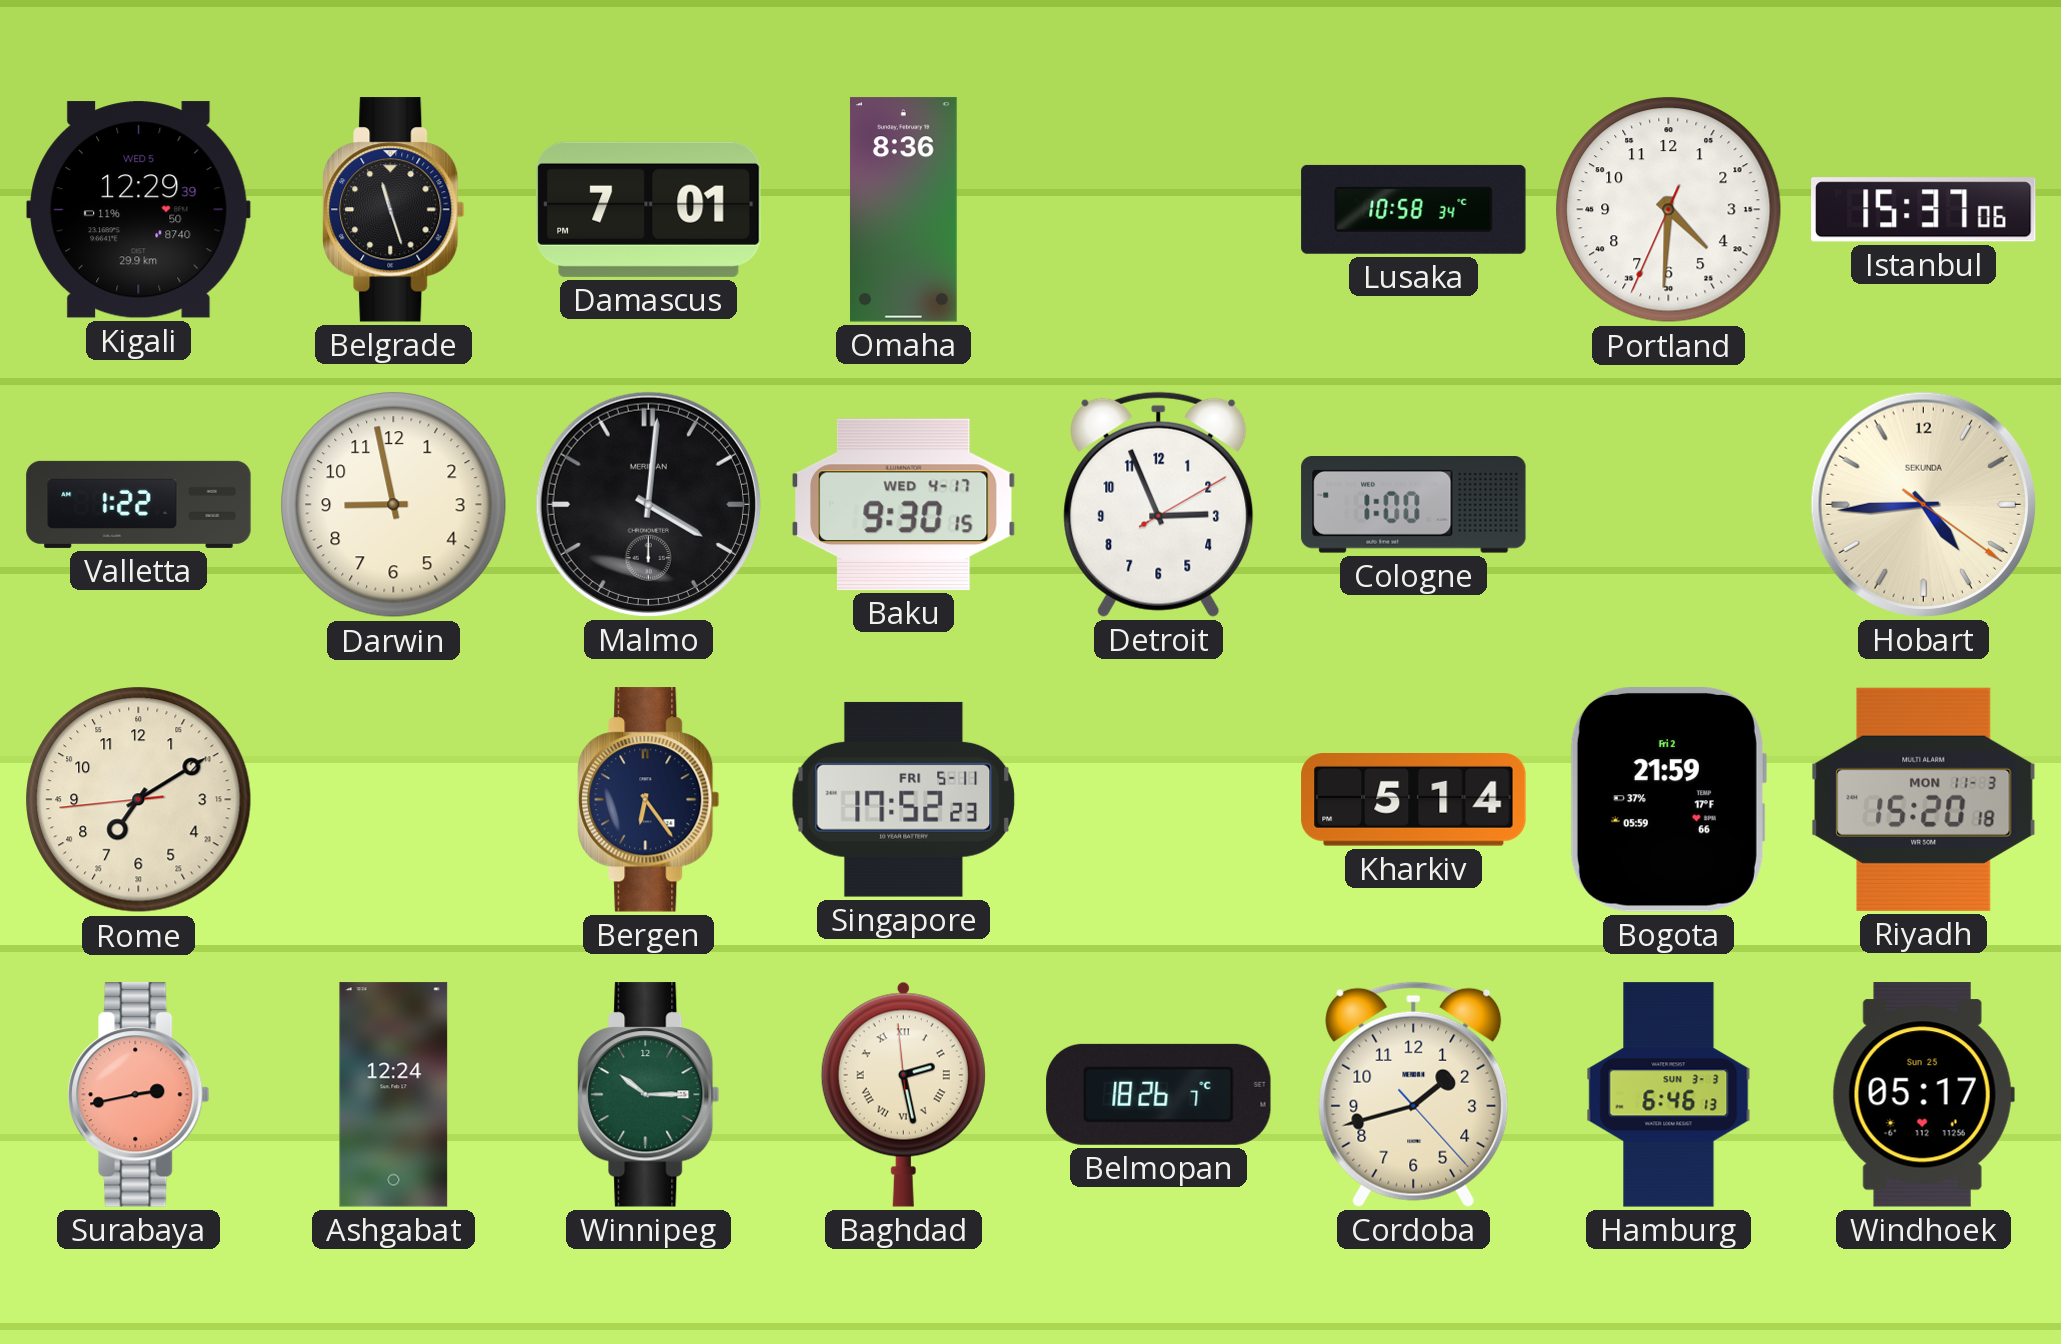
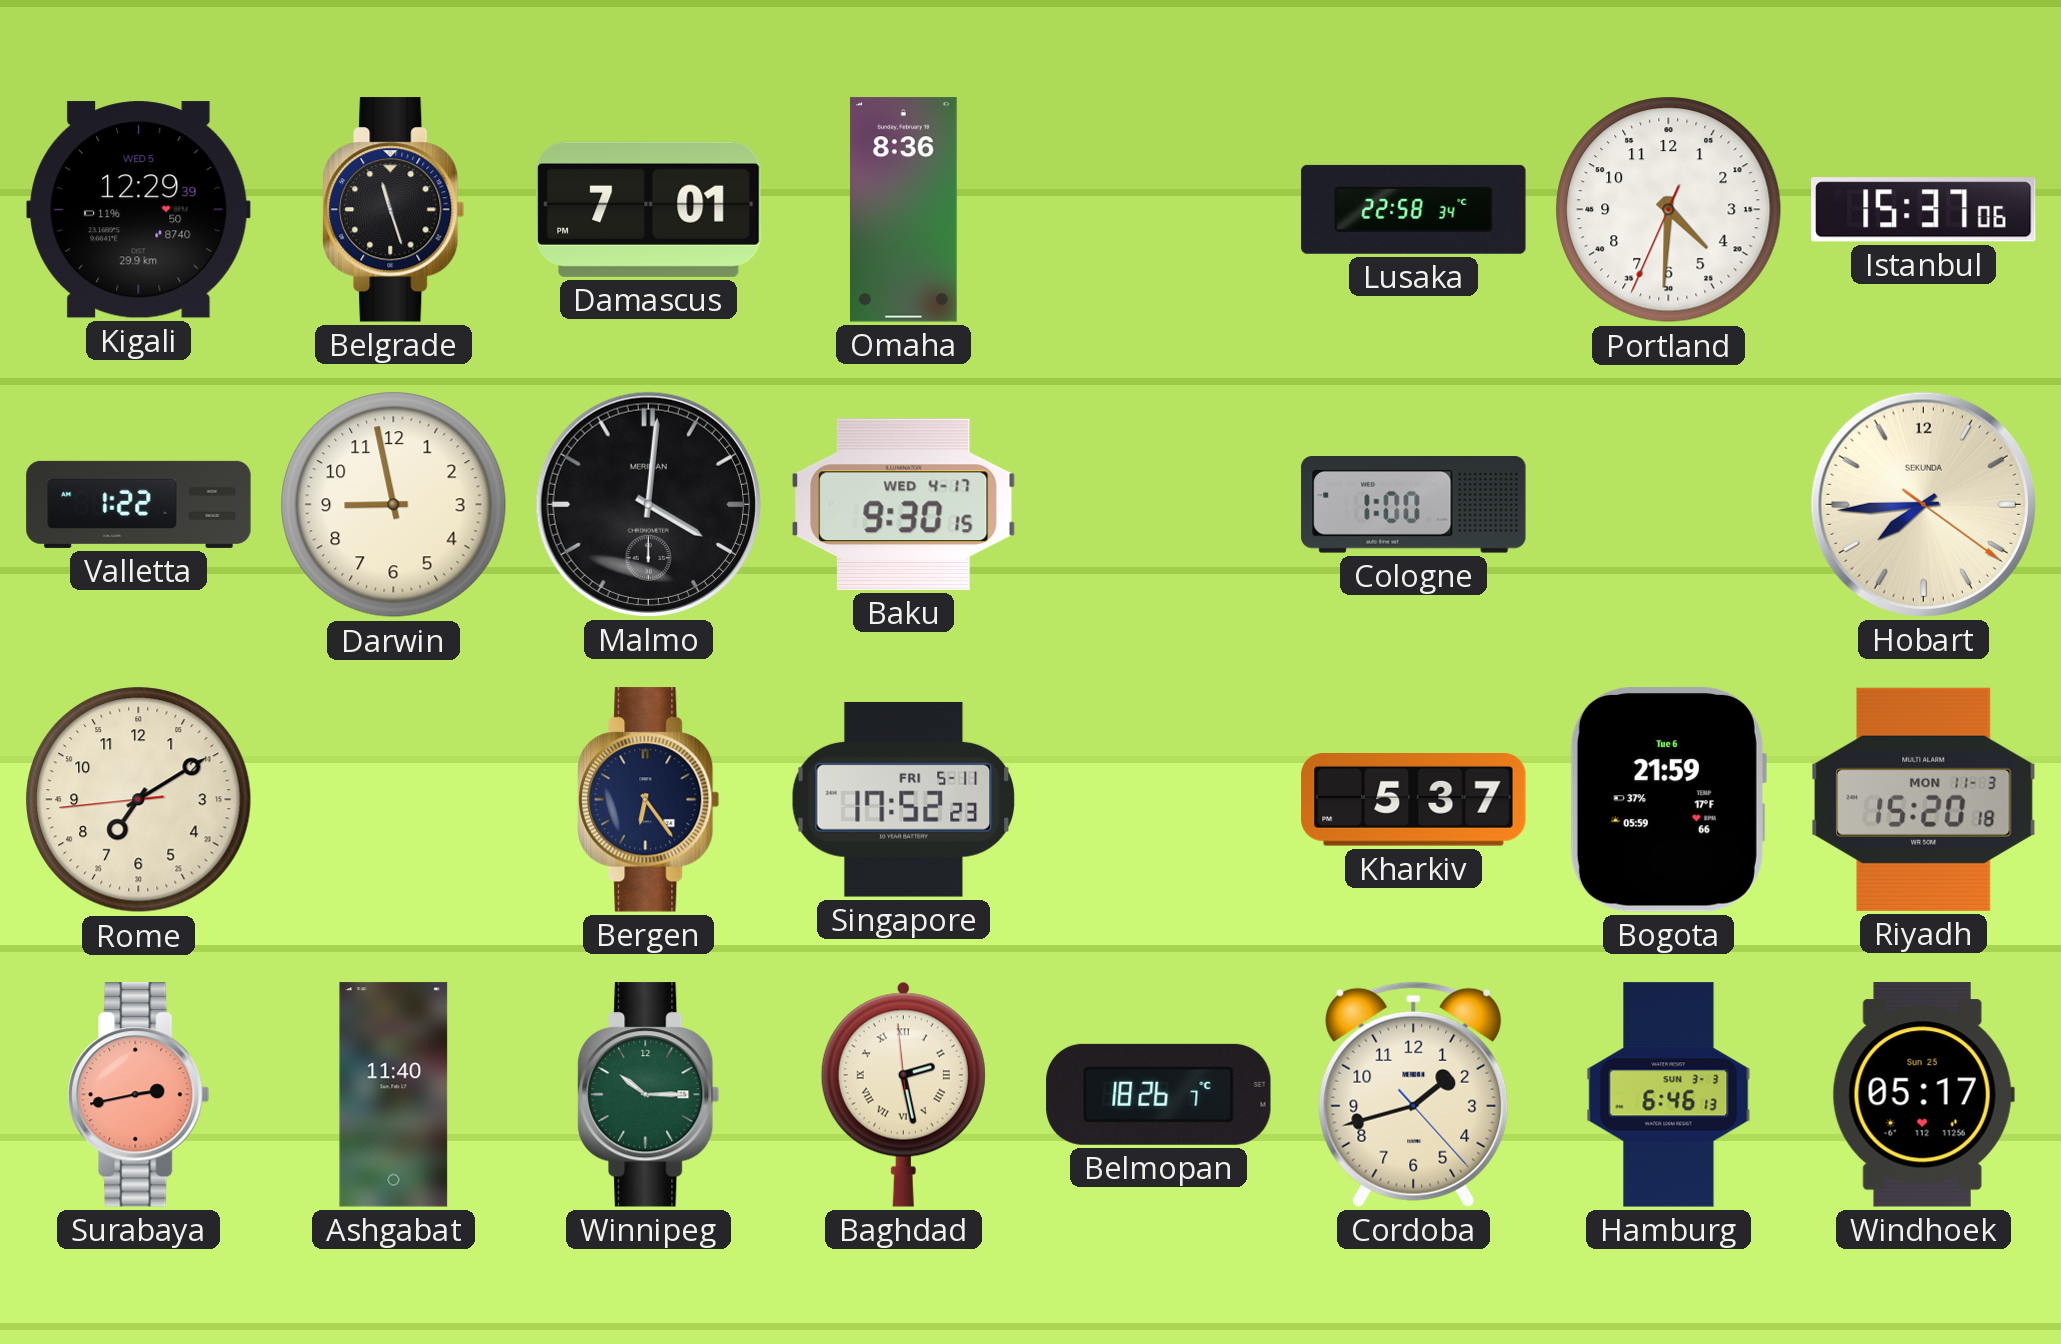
Lusaka: 10:58 -> 22:58
Detroit: 2:56 -> none
Hobart: 4:44 -> 7:44
Kharkiv: 5:14 -> 5:37
Bogota date: Fri 2 -> Tue 6
Ashgabat: 12:24 -> 11:40
